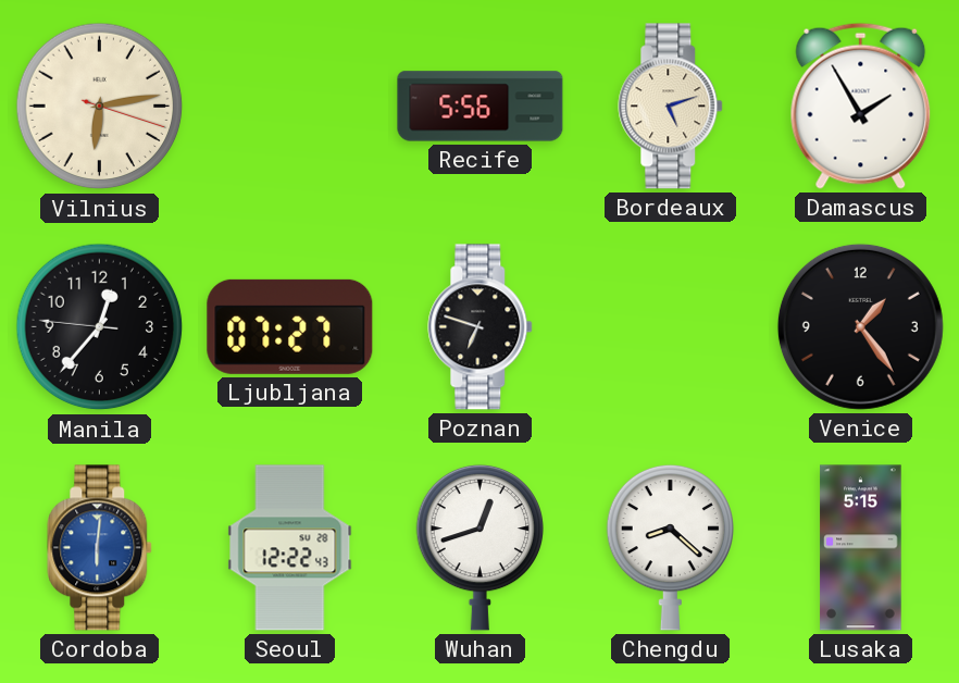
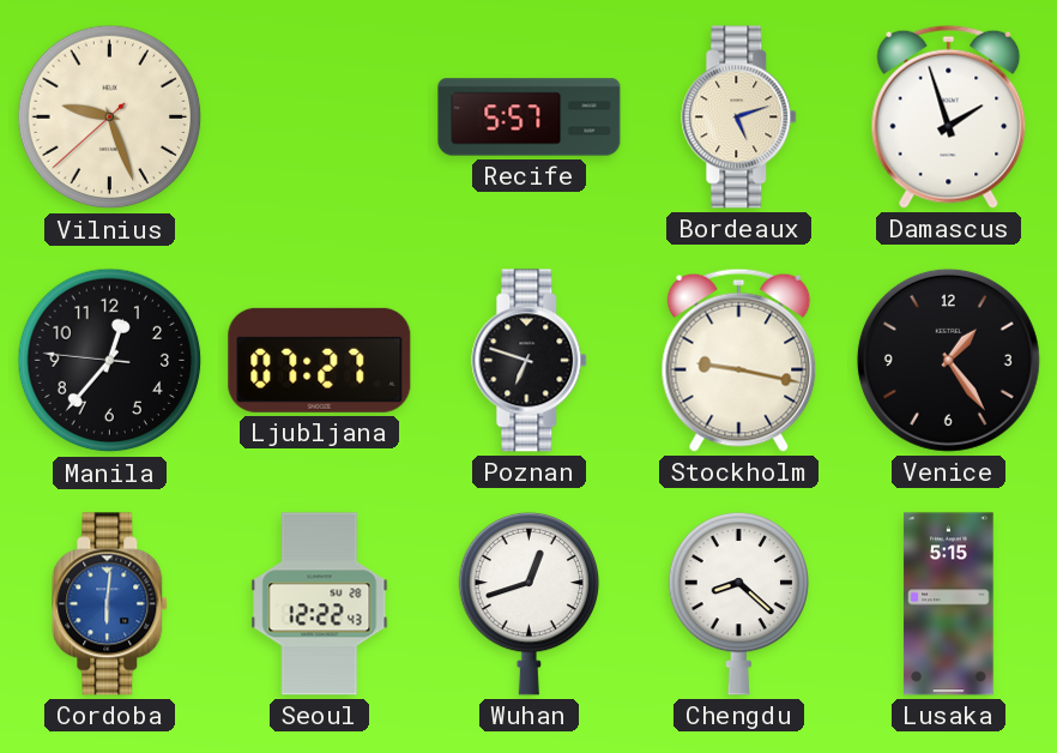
Vilnius: 6:13 -> 9:26
Recife: 5:56 -> 5:57
Damascus: 1:55 -> 1:57
Stockholm: none -> 9:17
